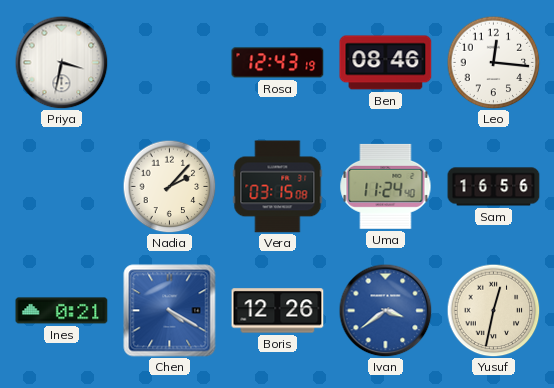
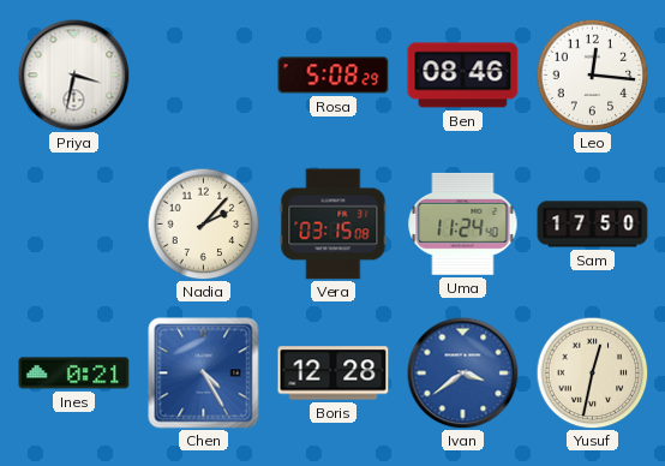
Rosa: 12:43 -> 5:08
Sam: 16:56 -> 17:50
Chen: 4:20 -> 4:25
Boris: 12:26 -> 12:28
